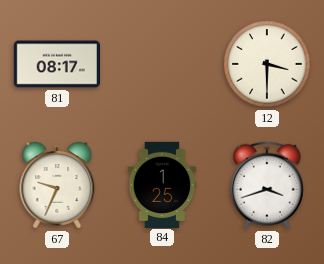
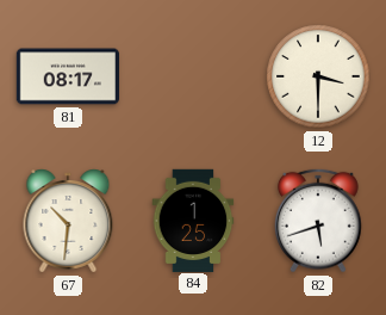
67: 9:34 -> 10:31
82: 3:42 -> 5:42
